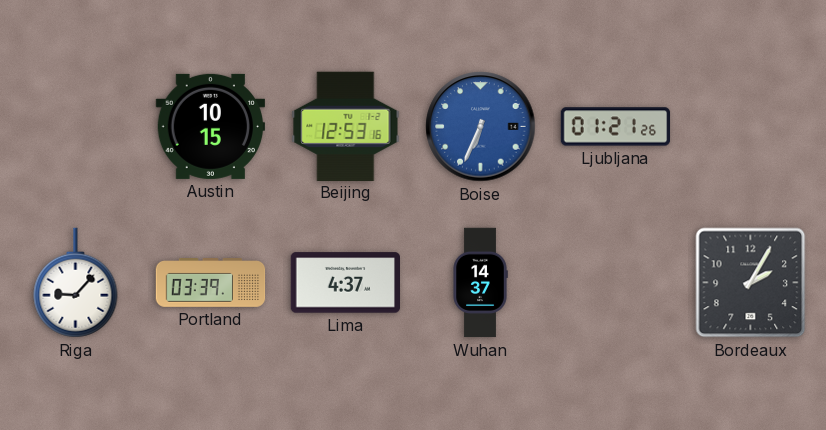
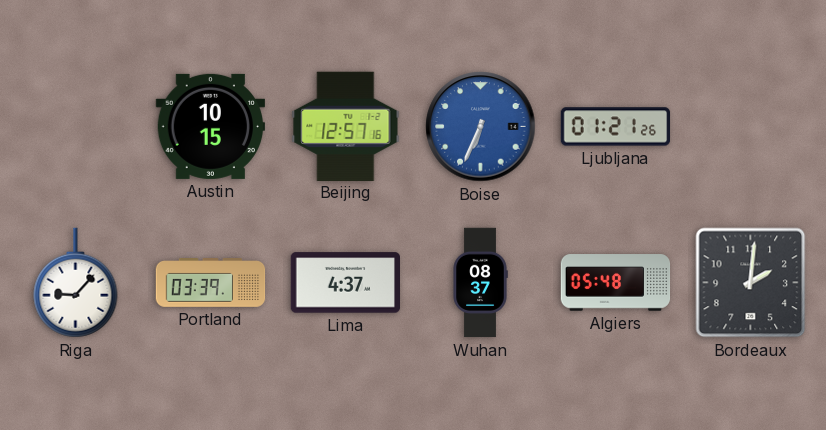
Beijing: 12:53 -> 12:57
Wuhan: 14:37 -> 08:37
Algiers: none -> 05:48
Bordeaux: 2:05 -> 2:01
